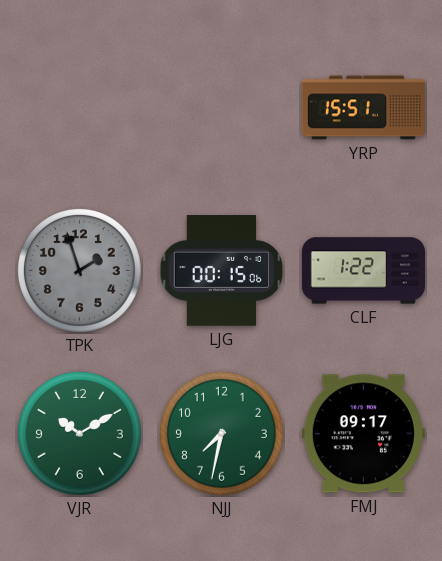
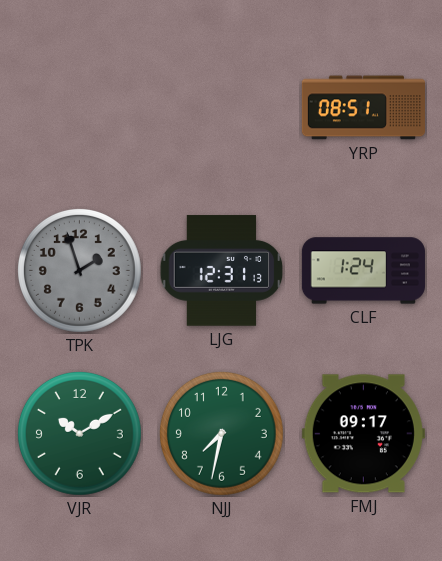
YRP: 15:51 -> 08:51
LJG: 00:15 -> 12:31
CLF: 1:22 -> 1:24
